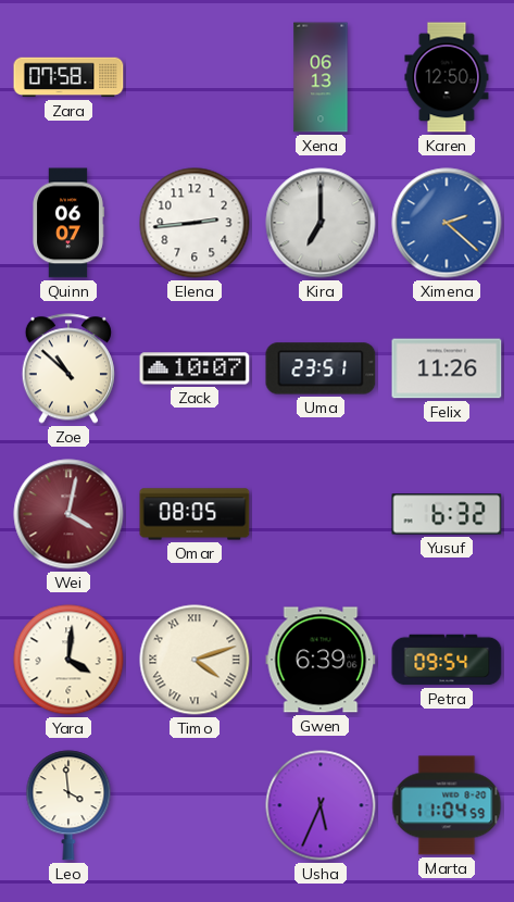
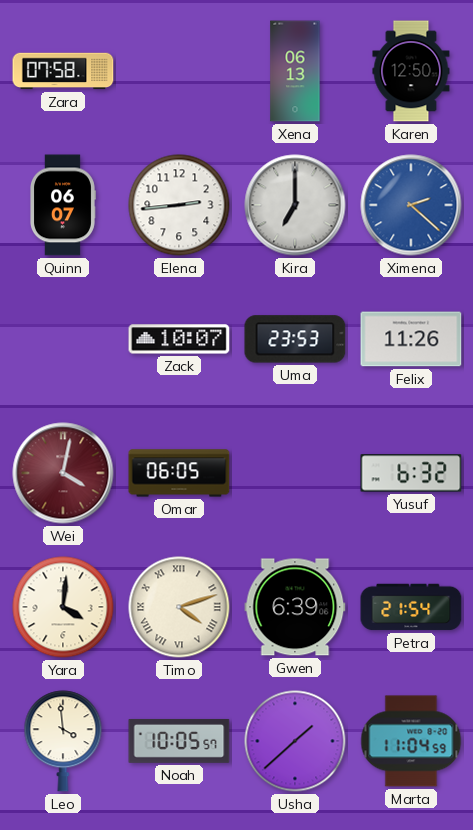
Zoe: 10:52 -> none
Uma: 23:51 -> 23:53
Omar: 08:05 -> 06:05
Petra: 09:54 -> 21:54
Noah: none -> 10:05
Usha: 5:34 -> 1:38
